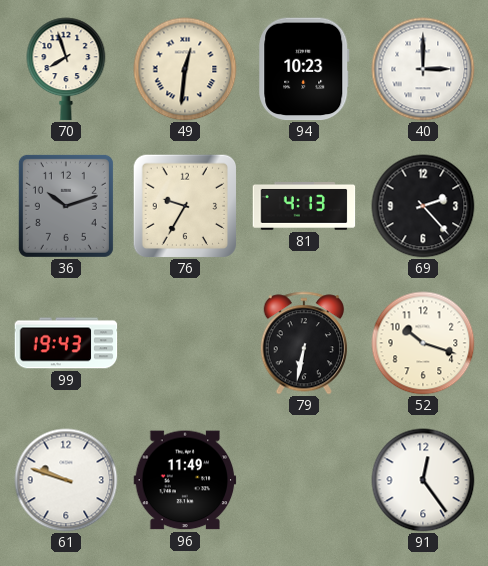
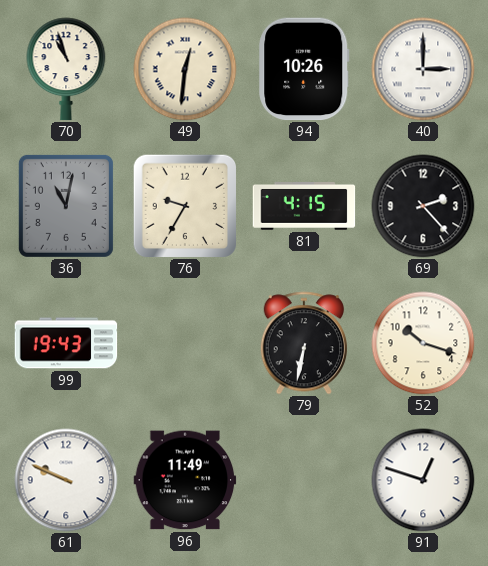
70: 7:57 -> 10:57
94: 10:23 -> 10:26
36: 10:12 -> 11:02
81: 4:13 -> 4:15
61: 9:48 -> 9:49
91: 12:24 -> 12:48
